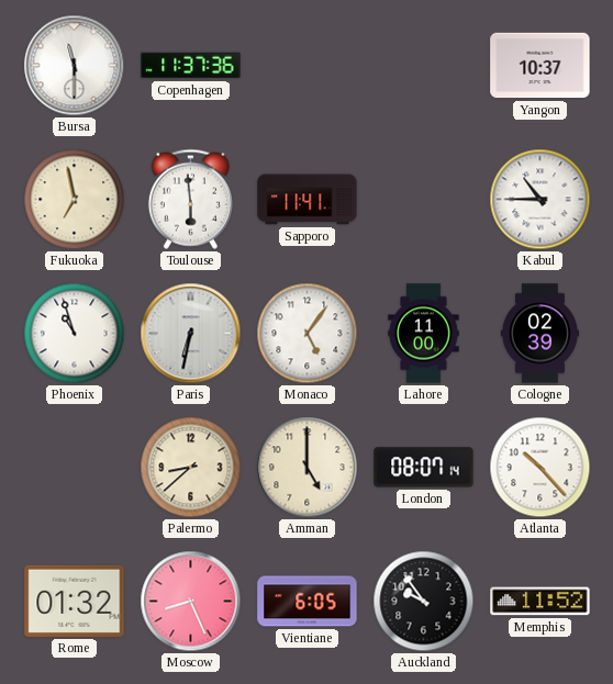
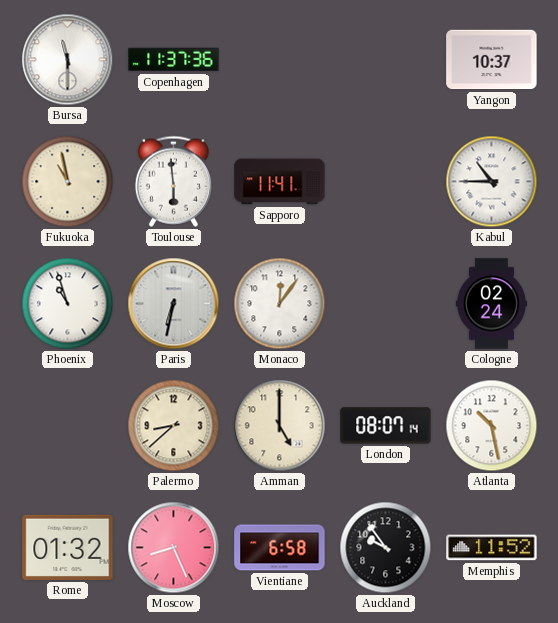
Fukuoka: 6:58 -> 10:58
Monaco: 5:06 -> 12:06
Lahore: 11:00 -> none
Cologne: 02:39 -> 02:24
Atlanta: 10:23 -> 10:28
Vientiane: 6:05 -> 6:58
